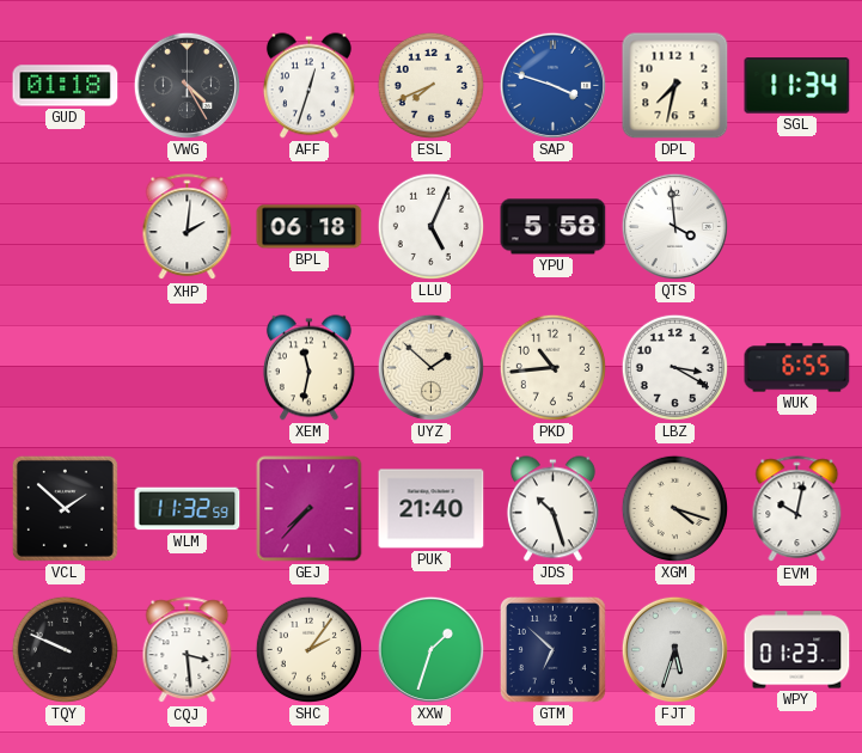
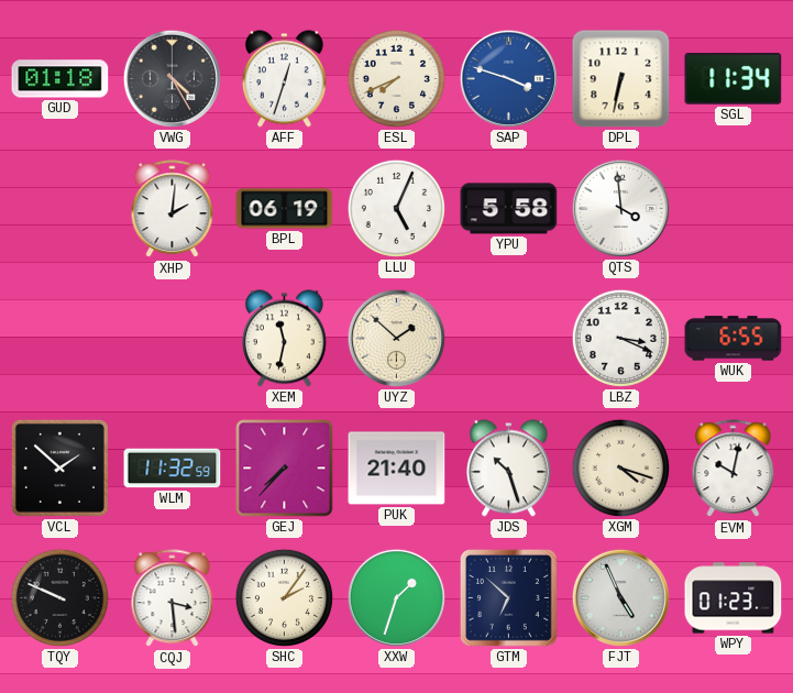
DPL: 7:32 -> 6:32
BPL: 06:18 -> 06:19
PKD: 10:44 -> none
LBZ: 3:20 -> 3:19
FJT: 5:33 -> 4:56
